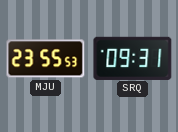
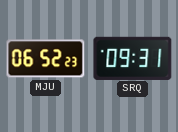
MJU: 23:55 -> 06:52
